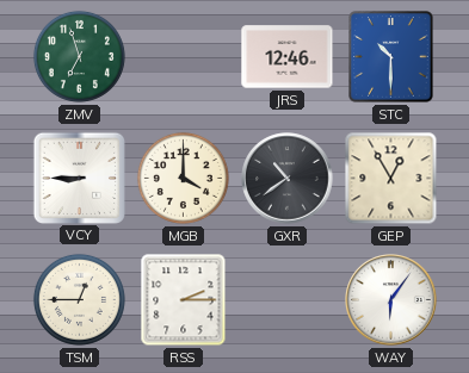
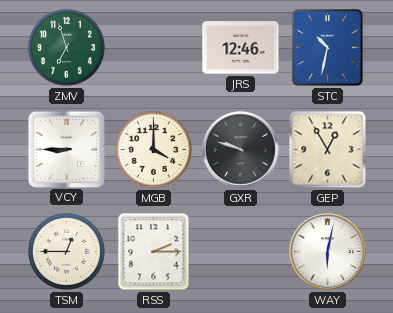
STC: 10:30 -> 10:32
GXR: 10:39 -> 9:48
WAY: 6:06 -> 6:02
